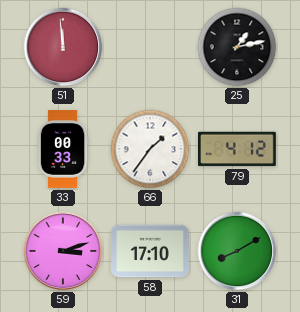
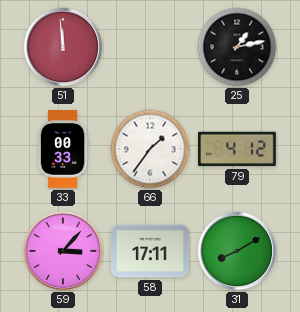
59: 3:12 -> 3:07
58: 17:10 -> 17:11
